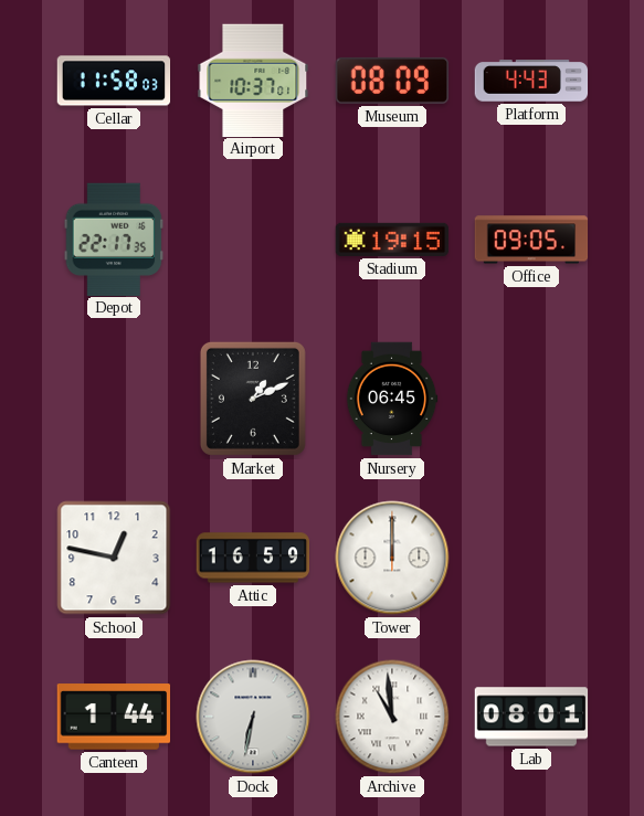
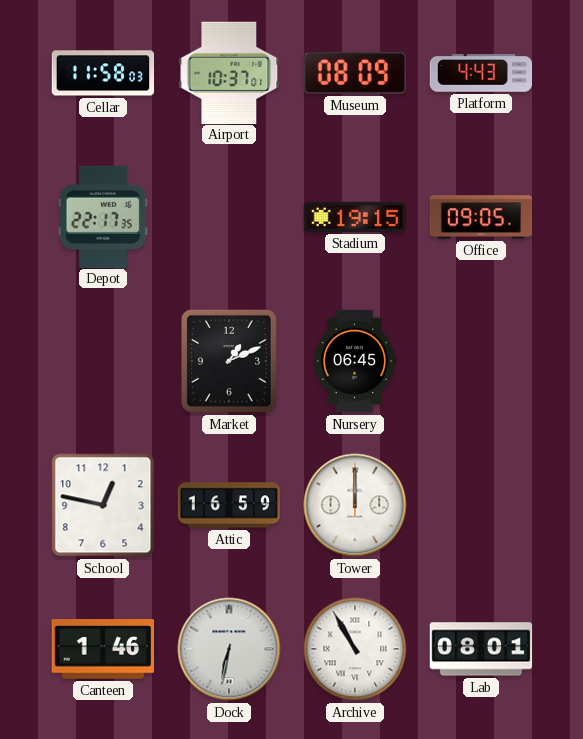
Canteen: 1:44 -> 1:46
Archive: 10:59 -> 10:55
